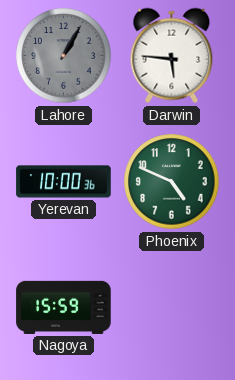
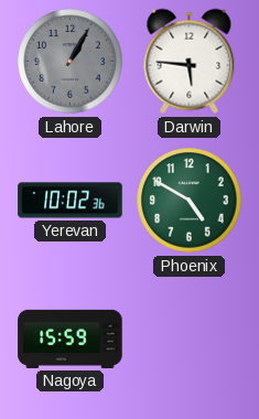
Yerevan: 10:00 -> 10:02
Phoenix: 4:49 -> 4:50
